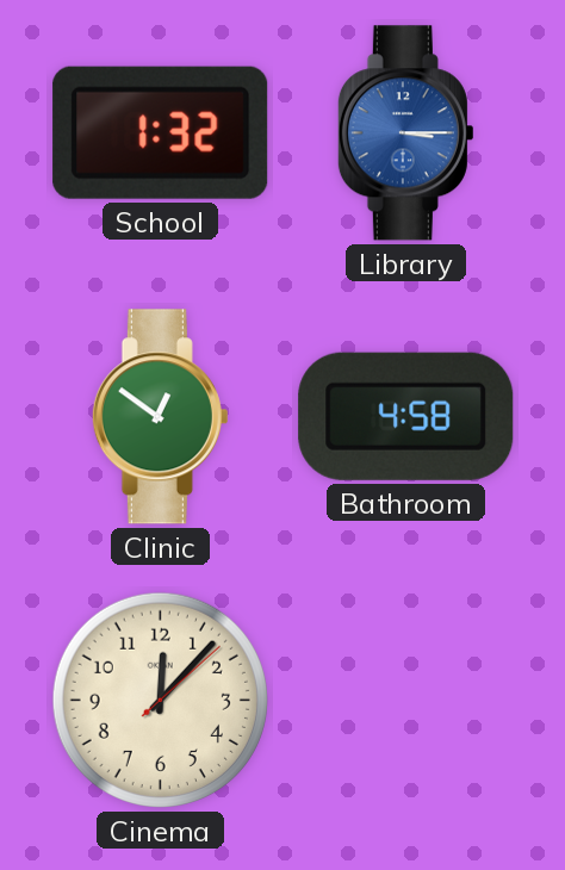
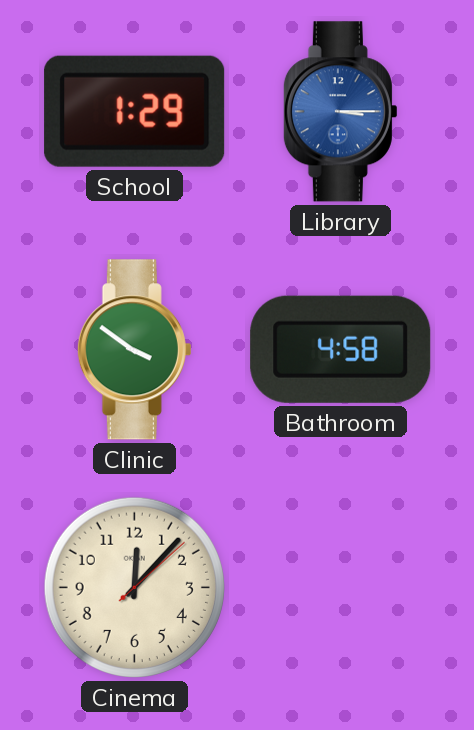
School: 1:32 -> 1:29
Clinic: 12:51 -> 3:51
